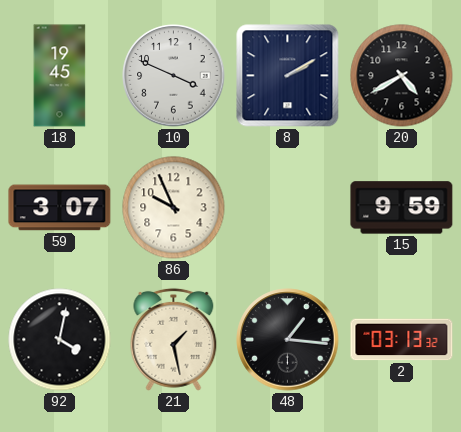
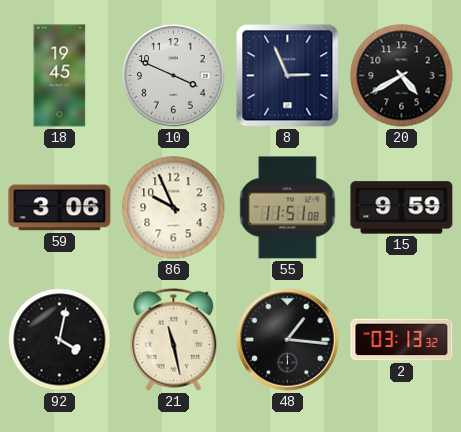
8: 2:10 -> 2:56
59: 3:07 -> 3:06
55: none -> 11:51
21: 1:28 -> 11:28
